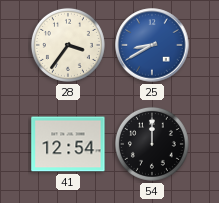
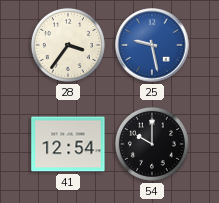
25: 8:40 -> 9:28
54: 12:00 -> 10:00
